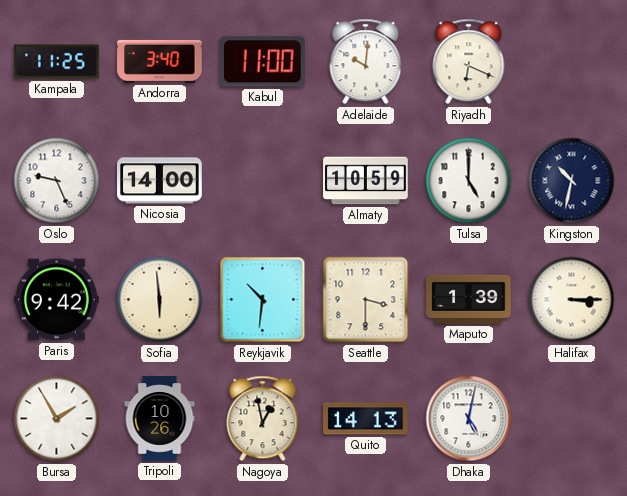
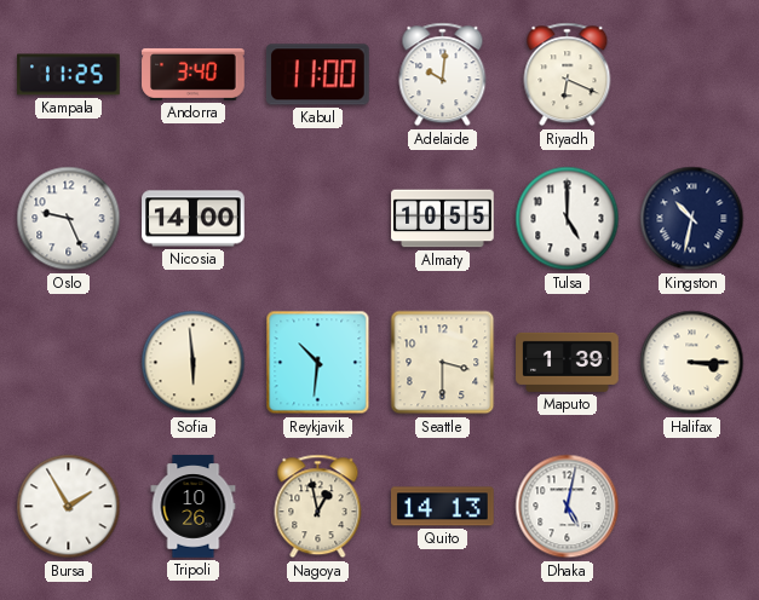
Almaty: 10:59 -> 10:55
Paris: 9:42 -> none
